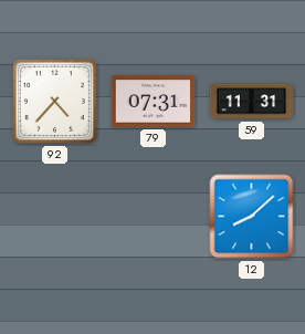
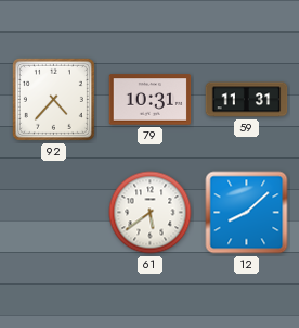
79: 07:31 -> 10:31
61: none -> 5:39
